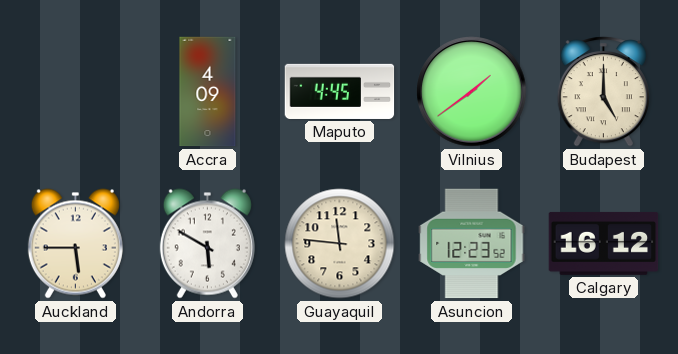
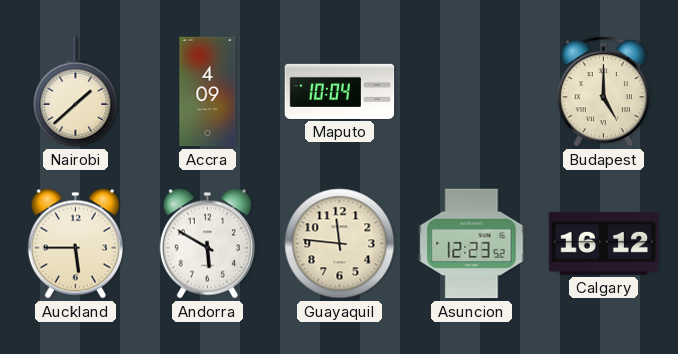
Nairobi: none -> 1:38
Maputo: 4:45 -> 10:04
Vilnius: 1:39 -> none
